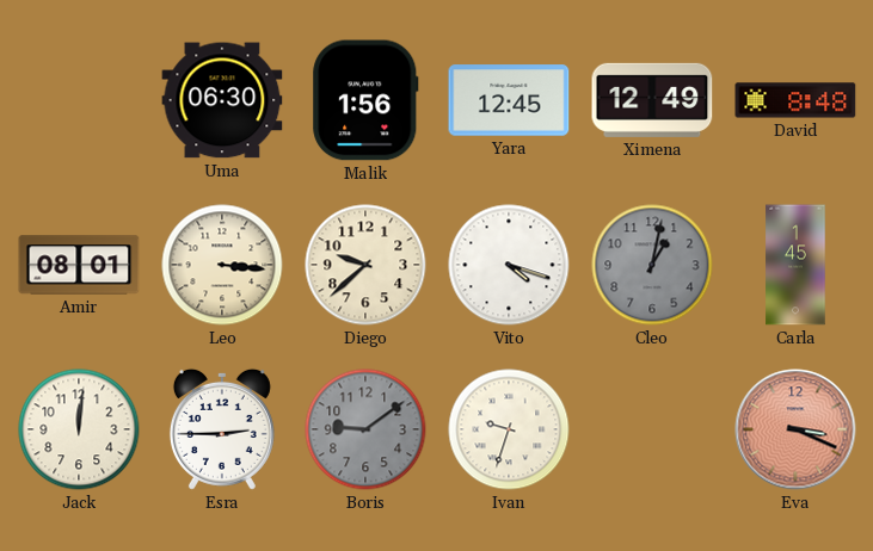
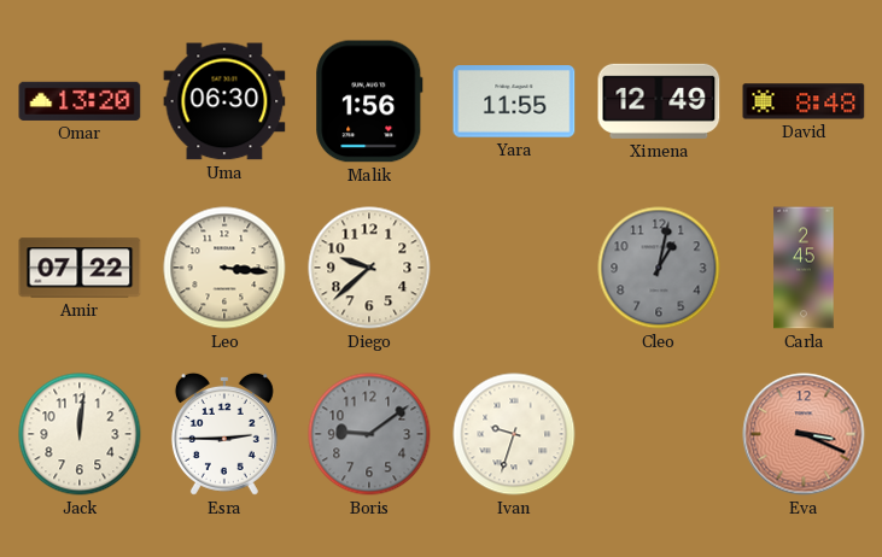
Omar: none -> 13:20
Yara: 12:45 -> 11:55
Amir: 08:01 -> 07:22
Vito: 4:18 -> none
Carla: 1:45 -> 2:45
